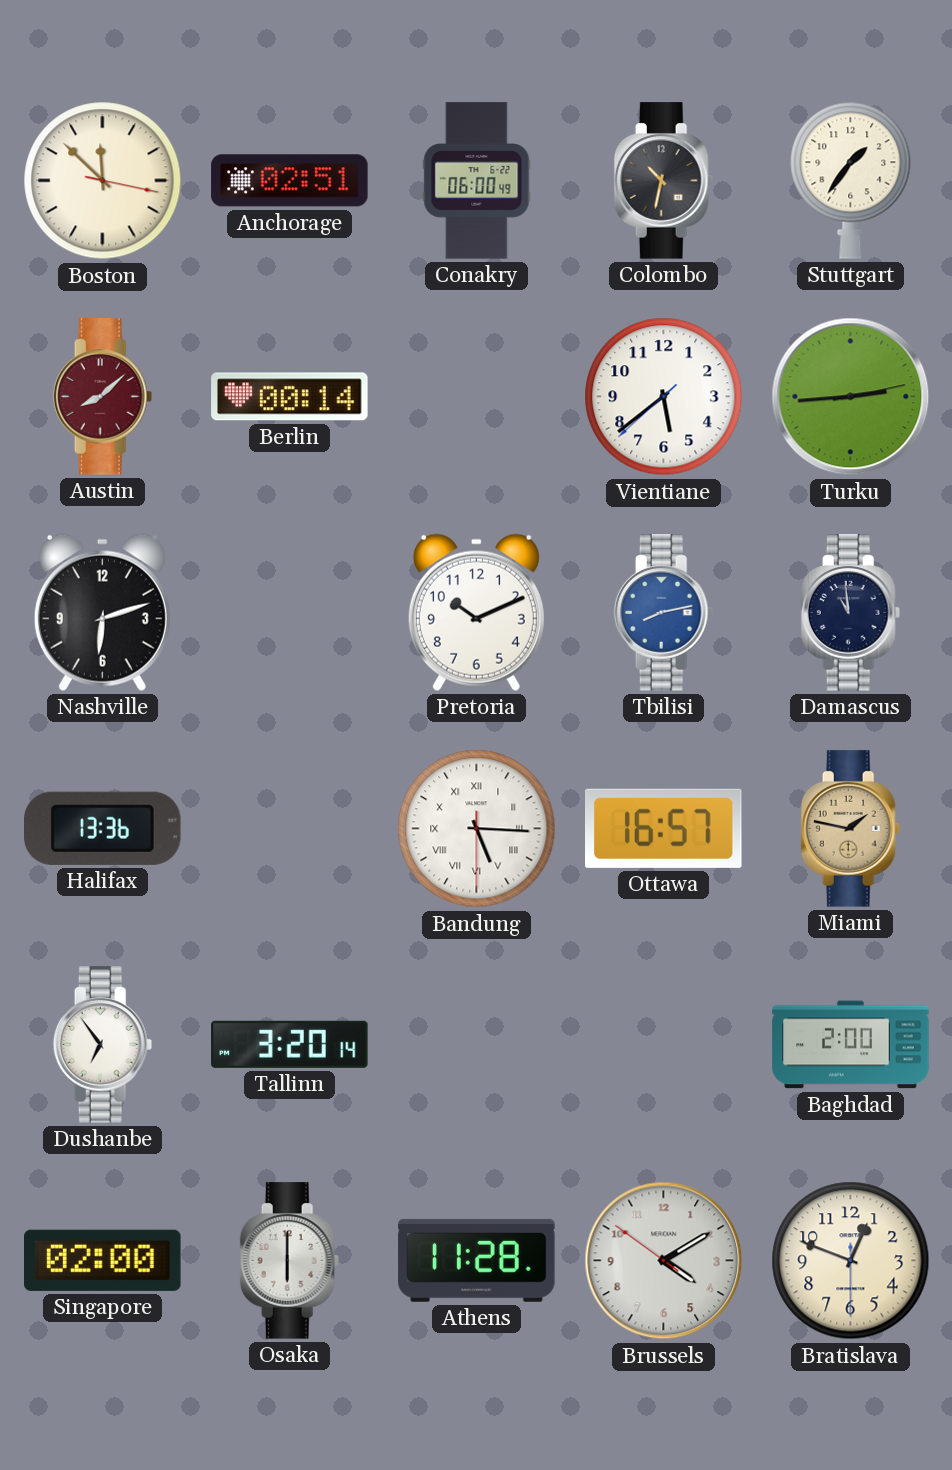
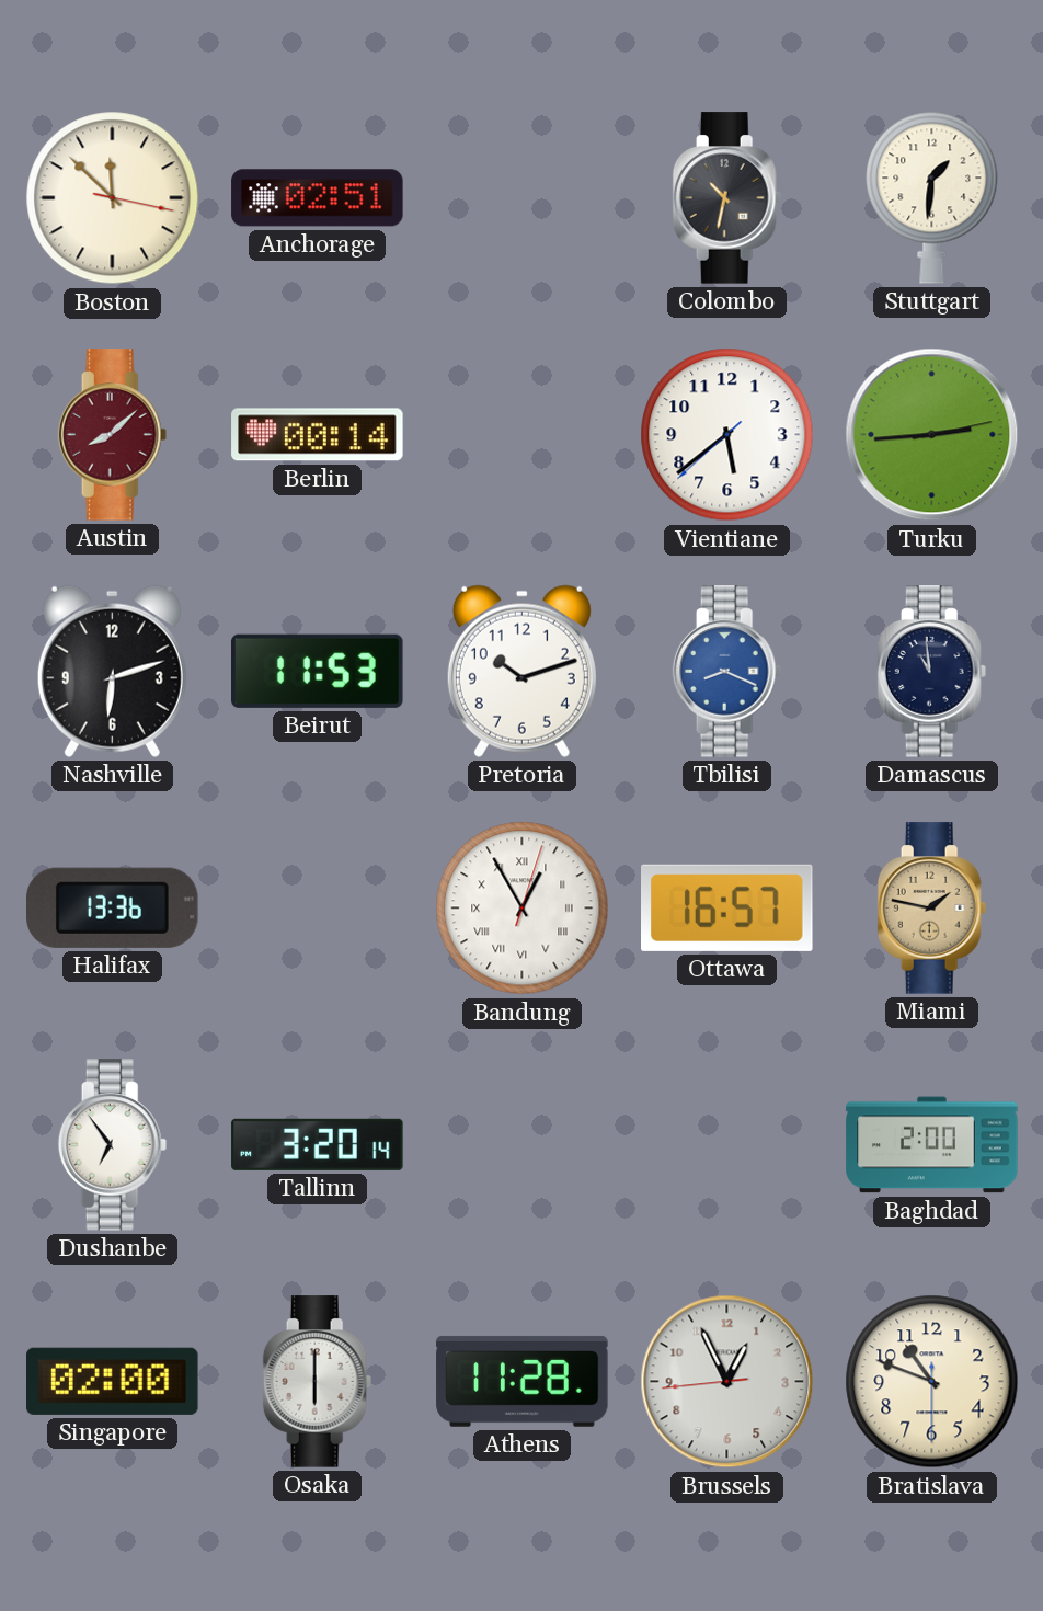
Conakry: 06:00 -> none
Stuttgart: 1:36 -> 1:31
Beirut: none -> 11:53
Pretoria: 10:11 -> 10:12
Tbilisi: 8:13 -> 8:19
Bandung: 5:15 -> 12:55
Brussels: 4:09 -> 12:55
Bratislava: 12:48 -> 10:48
